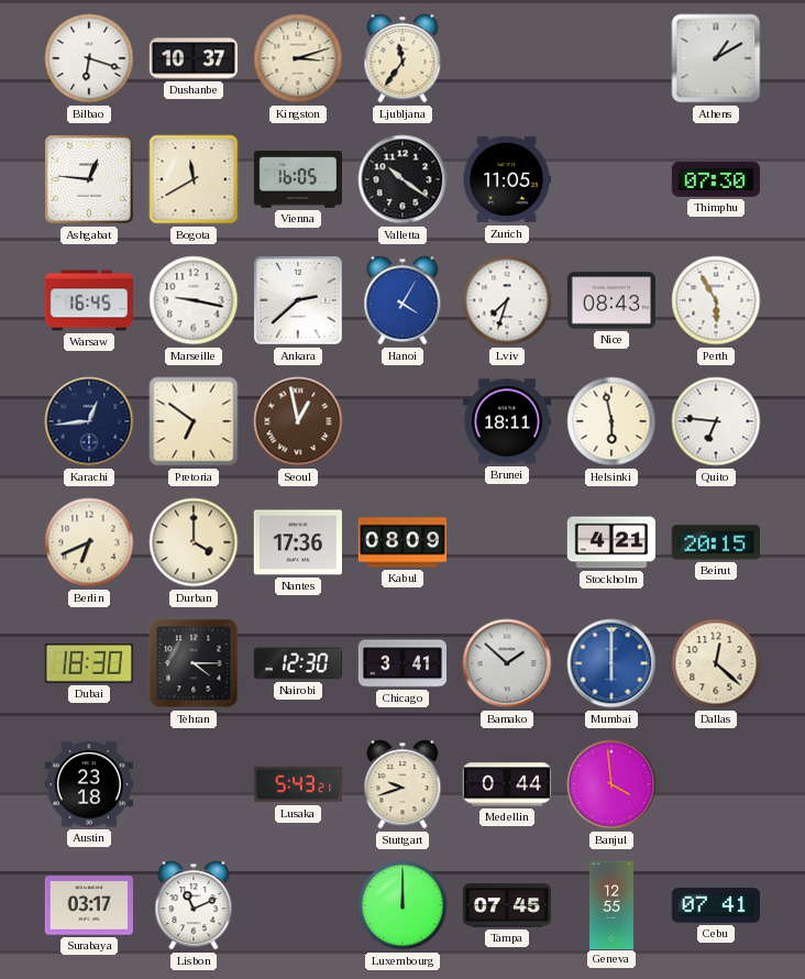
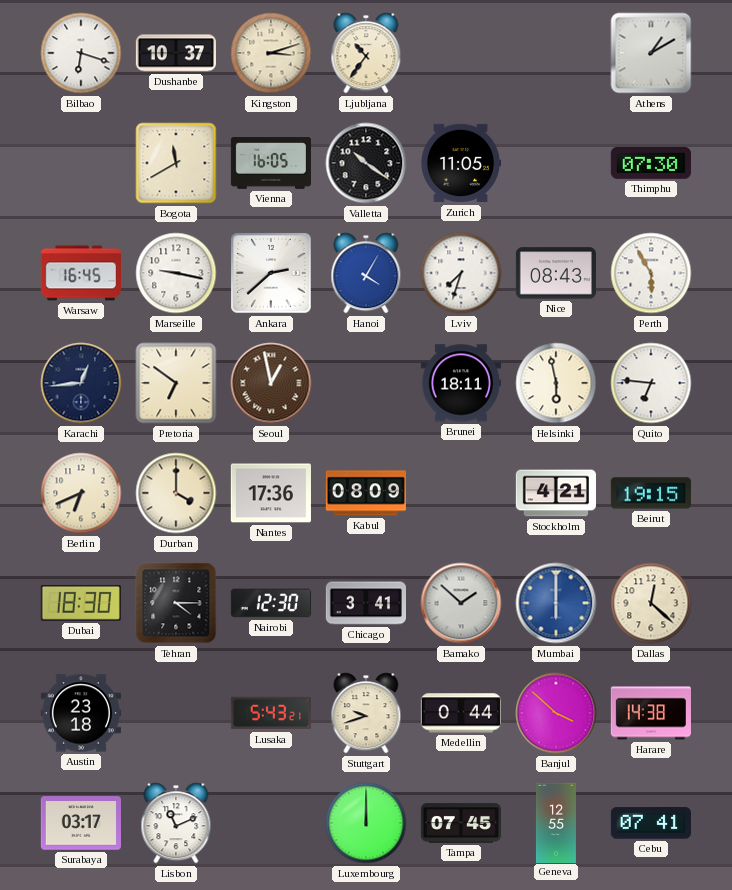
Ljubljana: 11:36 -> 10:36
Ashgabat: 12:46 -> none
Beirut: 20:15 -> 19:15
Banjul: 3:59 -> 3:52
Harare: none -> 14:38
